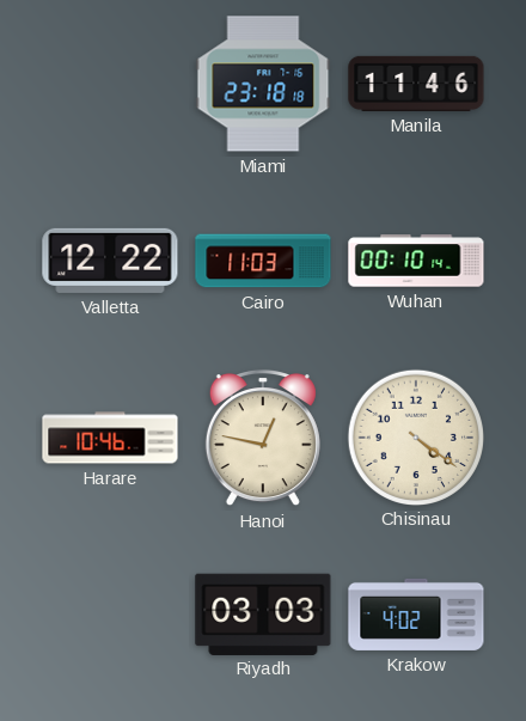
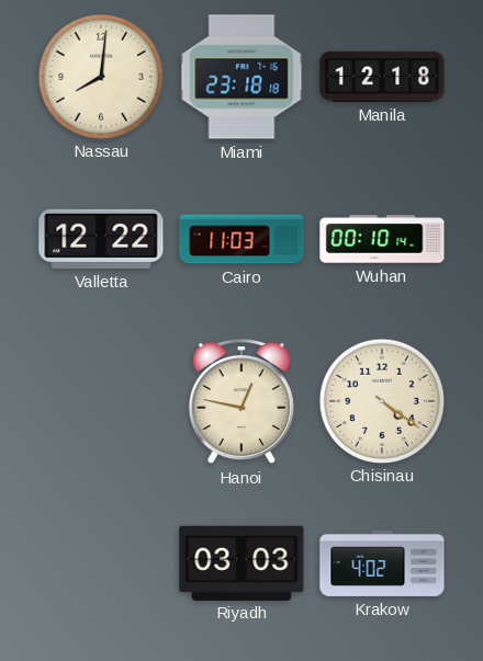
Nassau: none -> 8:01
Manila: 11:46 -> 12:18
Harare: 10:46 -> none
